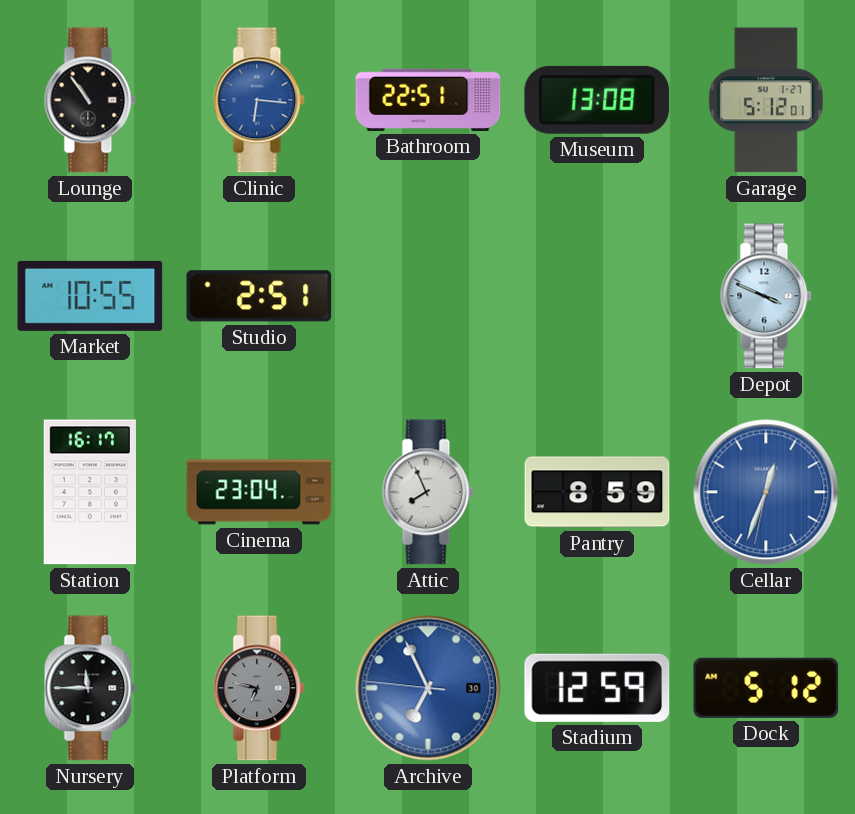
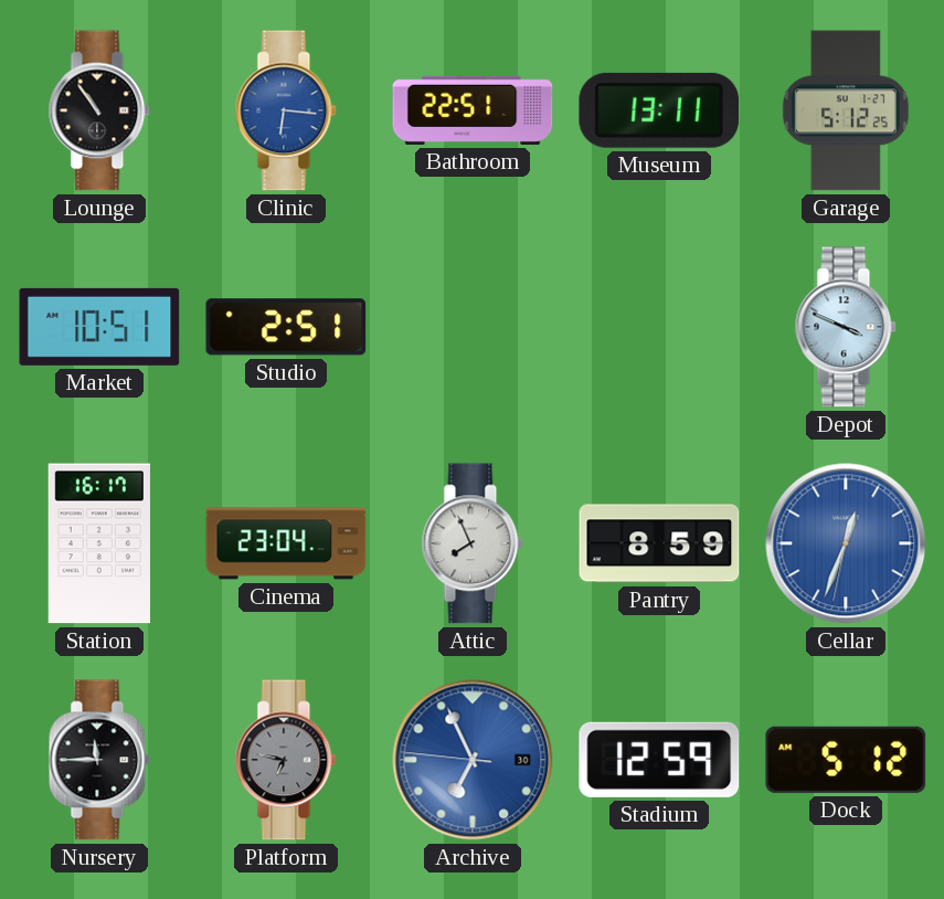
Museum: 13:08 -> 13:11
Garage: 5:12:01 -> 5:12:25
Market: 10:55 -> 10:51
